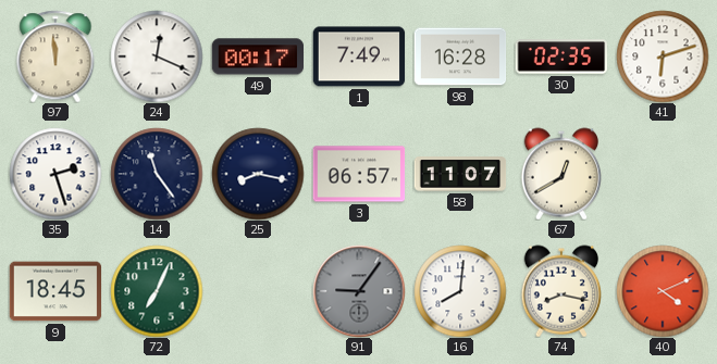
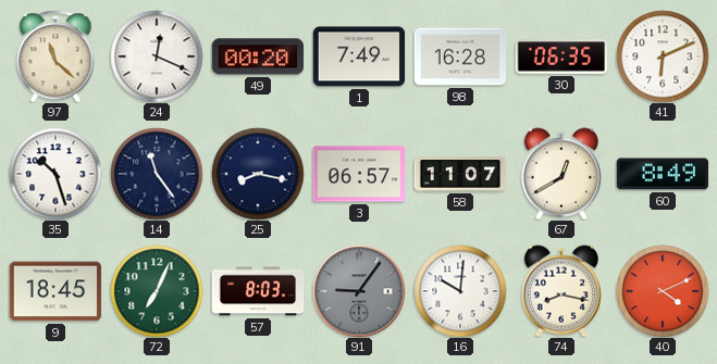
97: 11:59 -> 11:22
49: 00:17 -> 00:20
30: 02:35 -> 06:35
41: 6:12 -> 6:11
35: 2:27 -> 10:27
60: none -> 8:49
57: none -> 8:03
16: 8:01 -> 10:01
